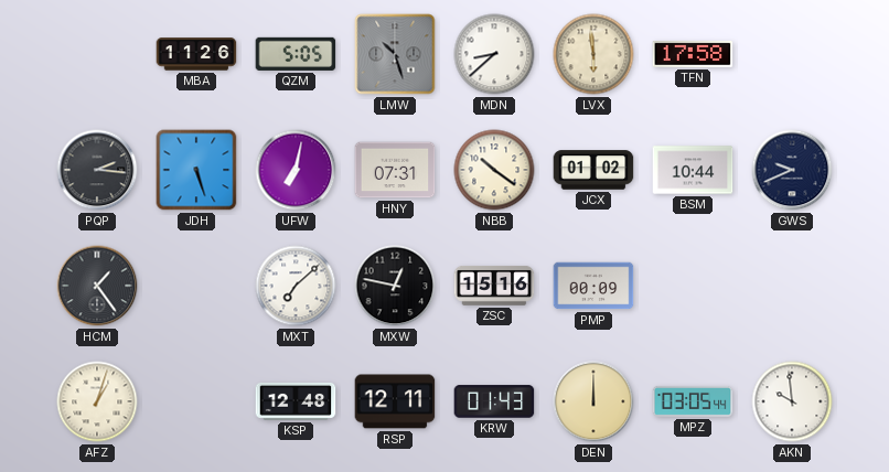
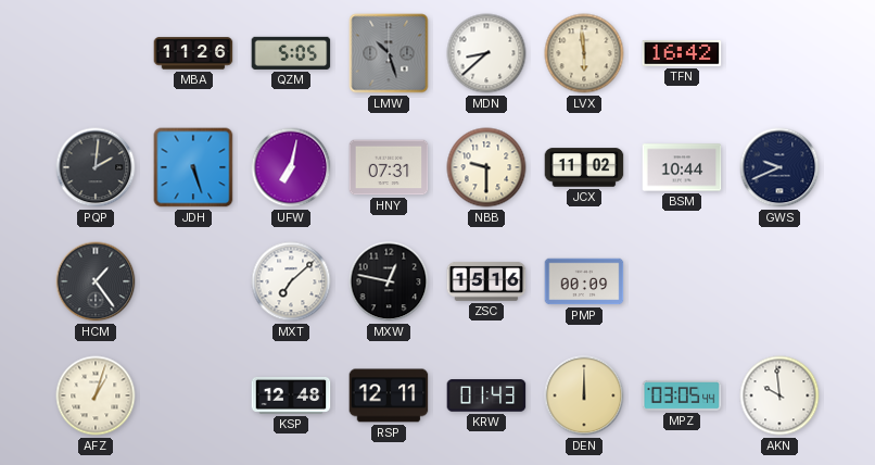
TFN: 17:58 -> 16:42
PQP: 2:16 -> 2:01
NBB: 10:21 -> 9:30
JCX: 01:02 -> 11:02
